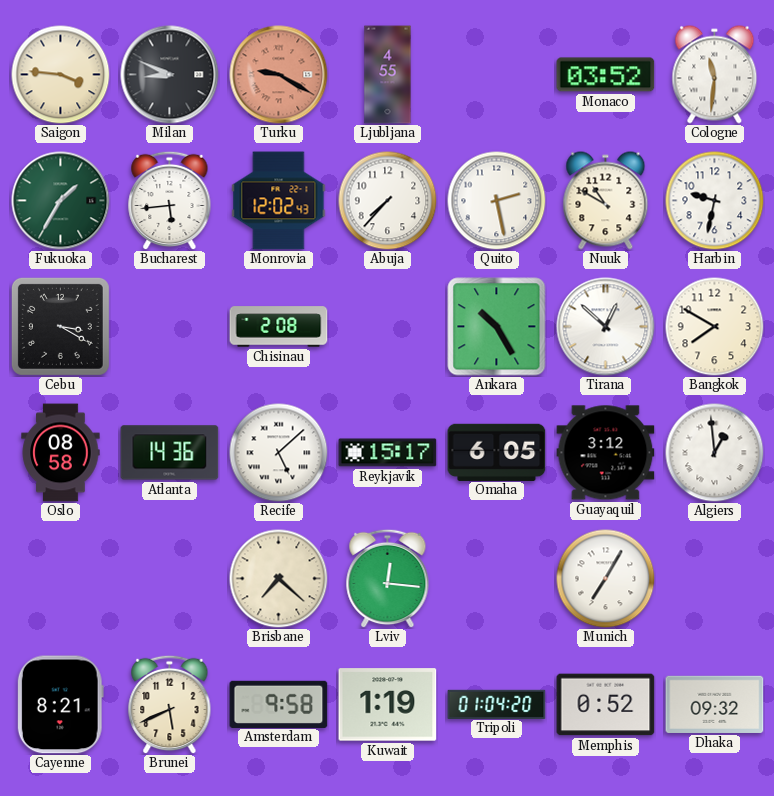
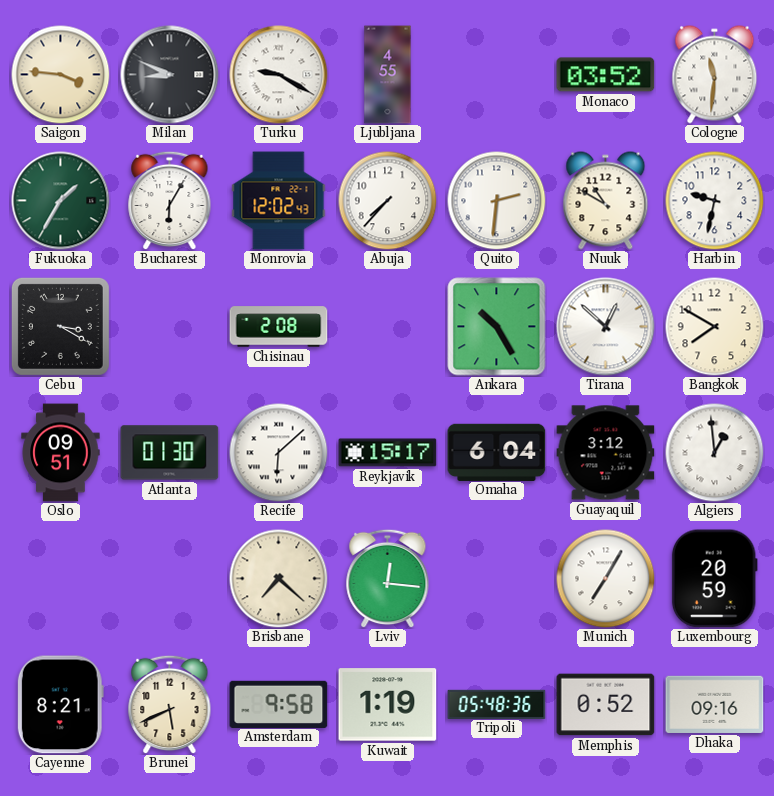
Turku dial: salmon -> white
Bucharest: 5:44 -> 6:05
Quito: 2:28 -> 2:31
Oslo: 08:58 -> 09:51
Atlanta: 14:36 -> 01:30
Recife: 5:08 -> 6:08
Omaha: 6:05 -> 6:04
Luxembourg: none -> 20:59
Tripoli: 01:04 -> 05:48
Dhaka: 09:32 -> 09:16
